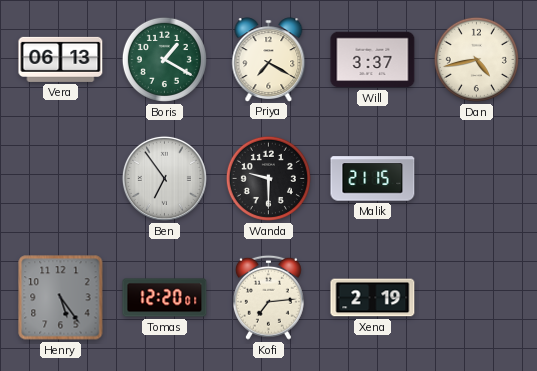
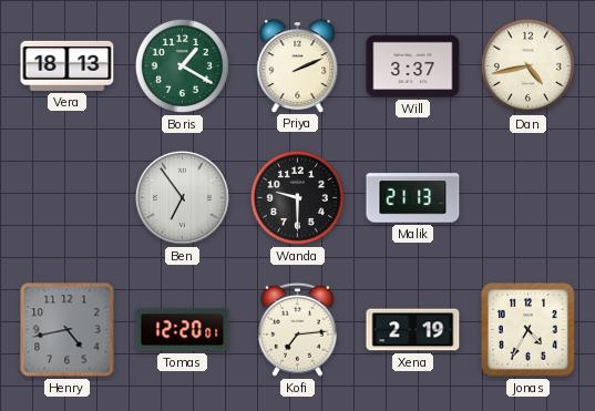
Vera: 06:13 -> 18:13
Priya: 7:20 -> 2:11
Malik: 21:15 -> 21:13
Henry: 5:24 -> 4:43
Jonas: none -> 4:35
